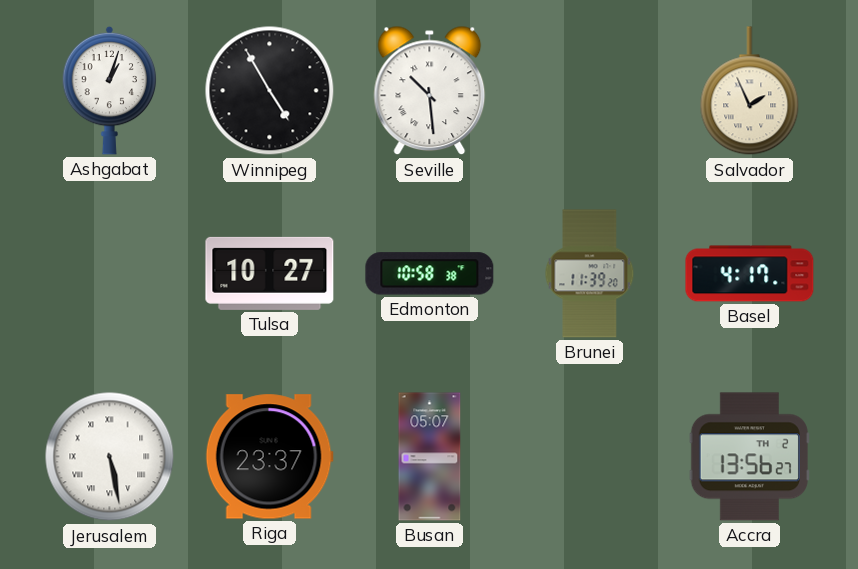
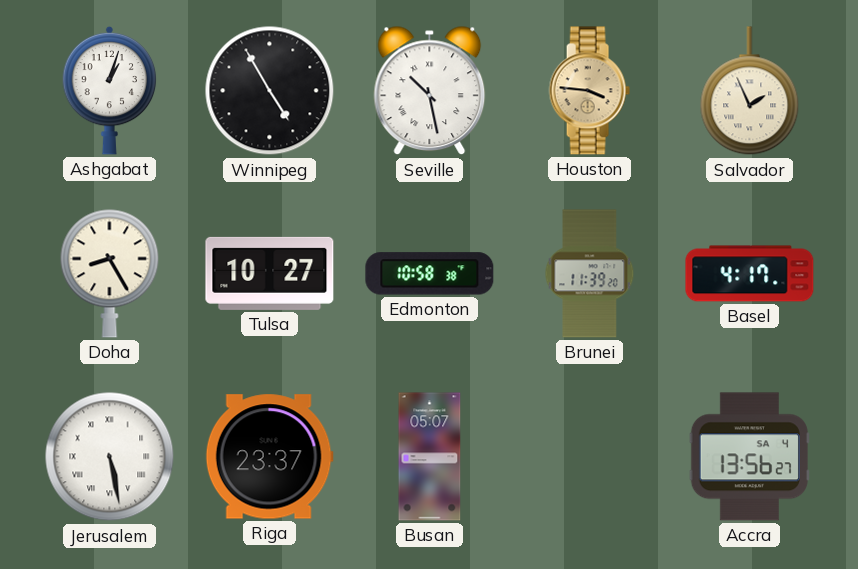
Seville: 10:29 -> 10:28
Houston: none -> 3:46
Doha: none -> 8:25
Accra date: TH 2 -> SA 4
